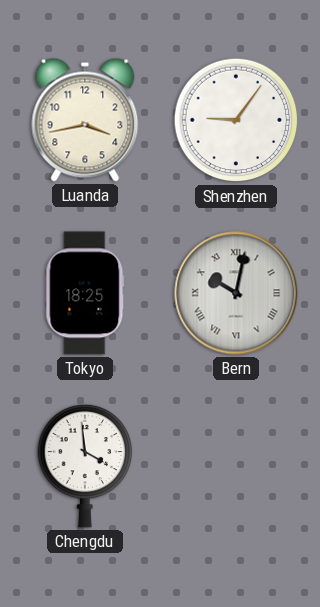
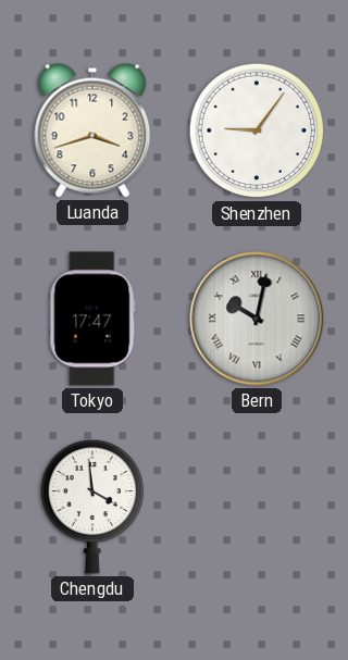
Luanda: 3:43 -> 3:42
Tokyo: 18:25 -> 17:47
